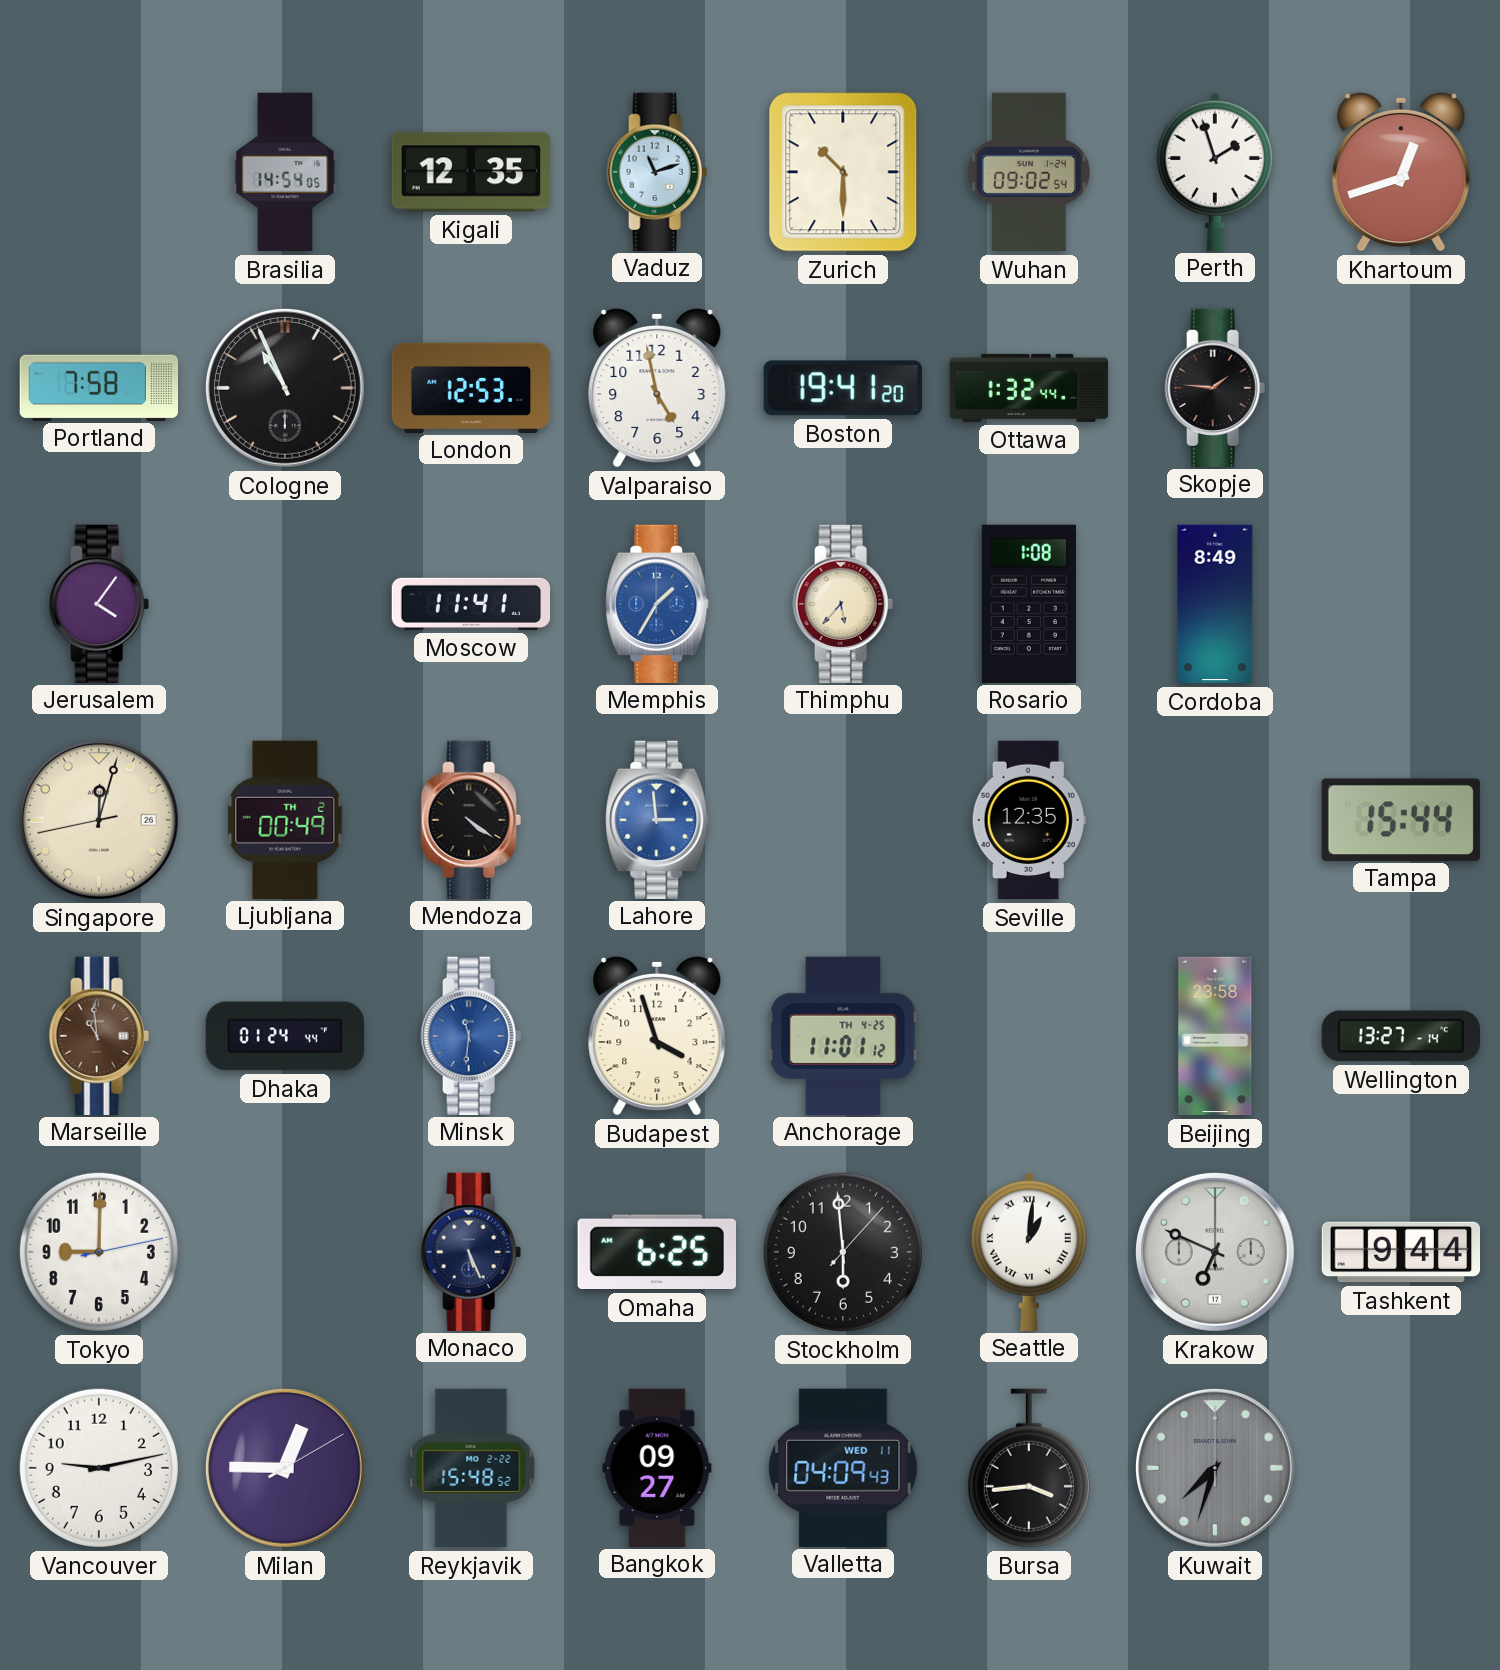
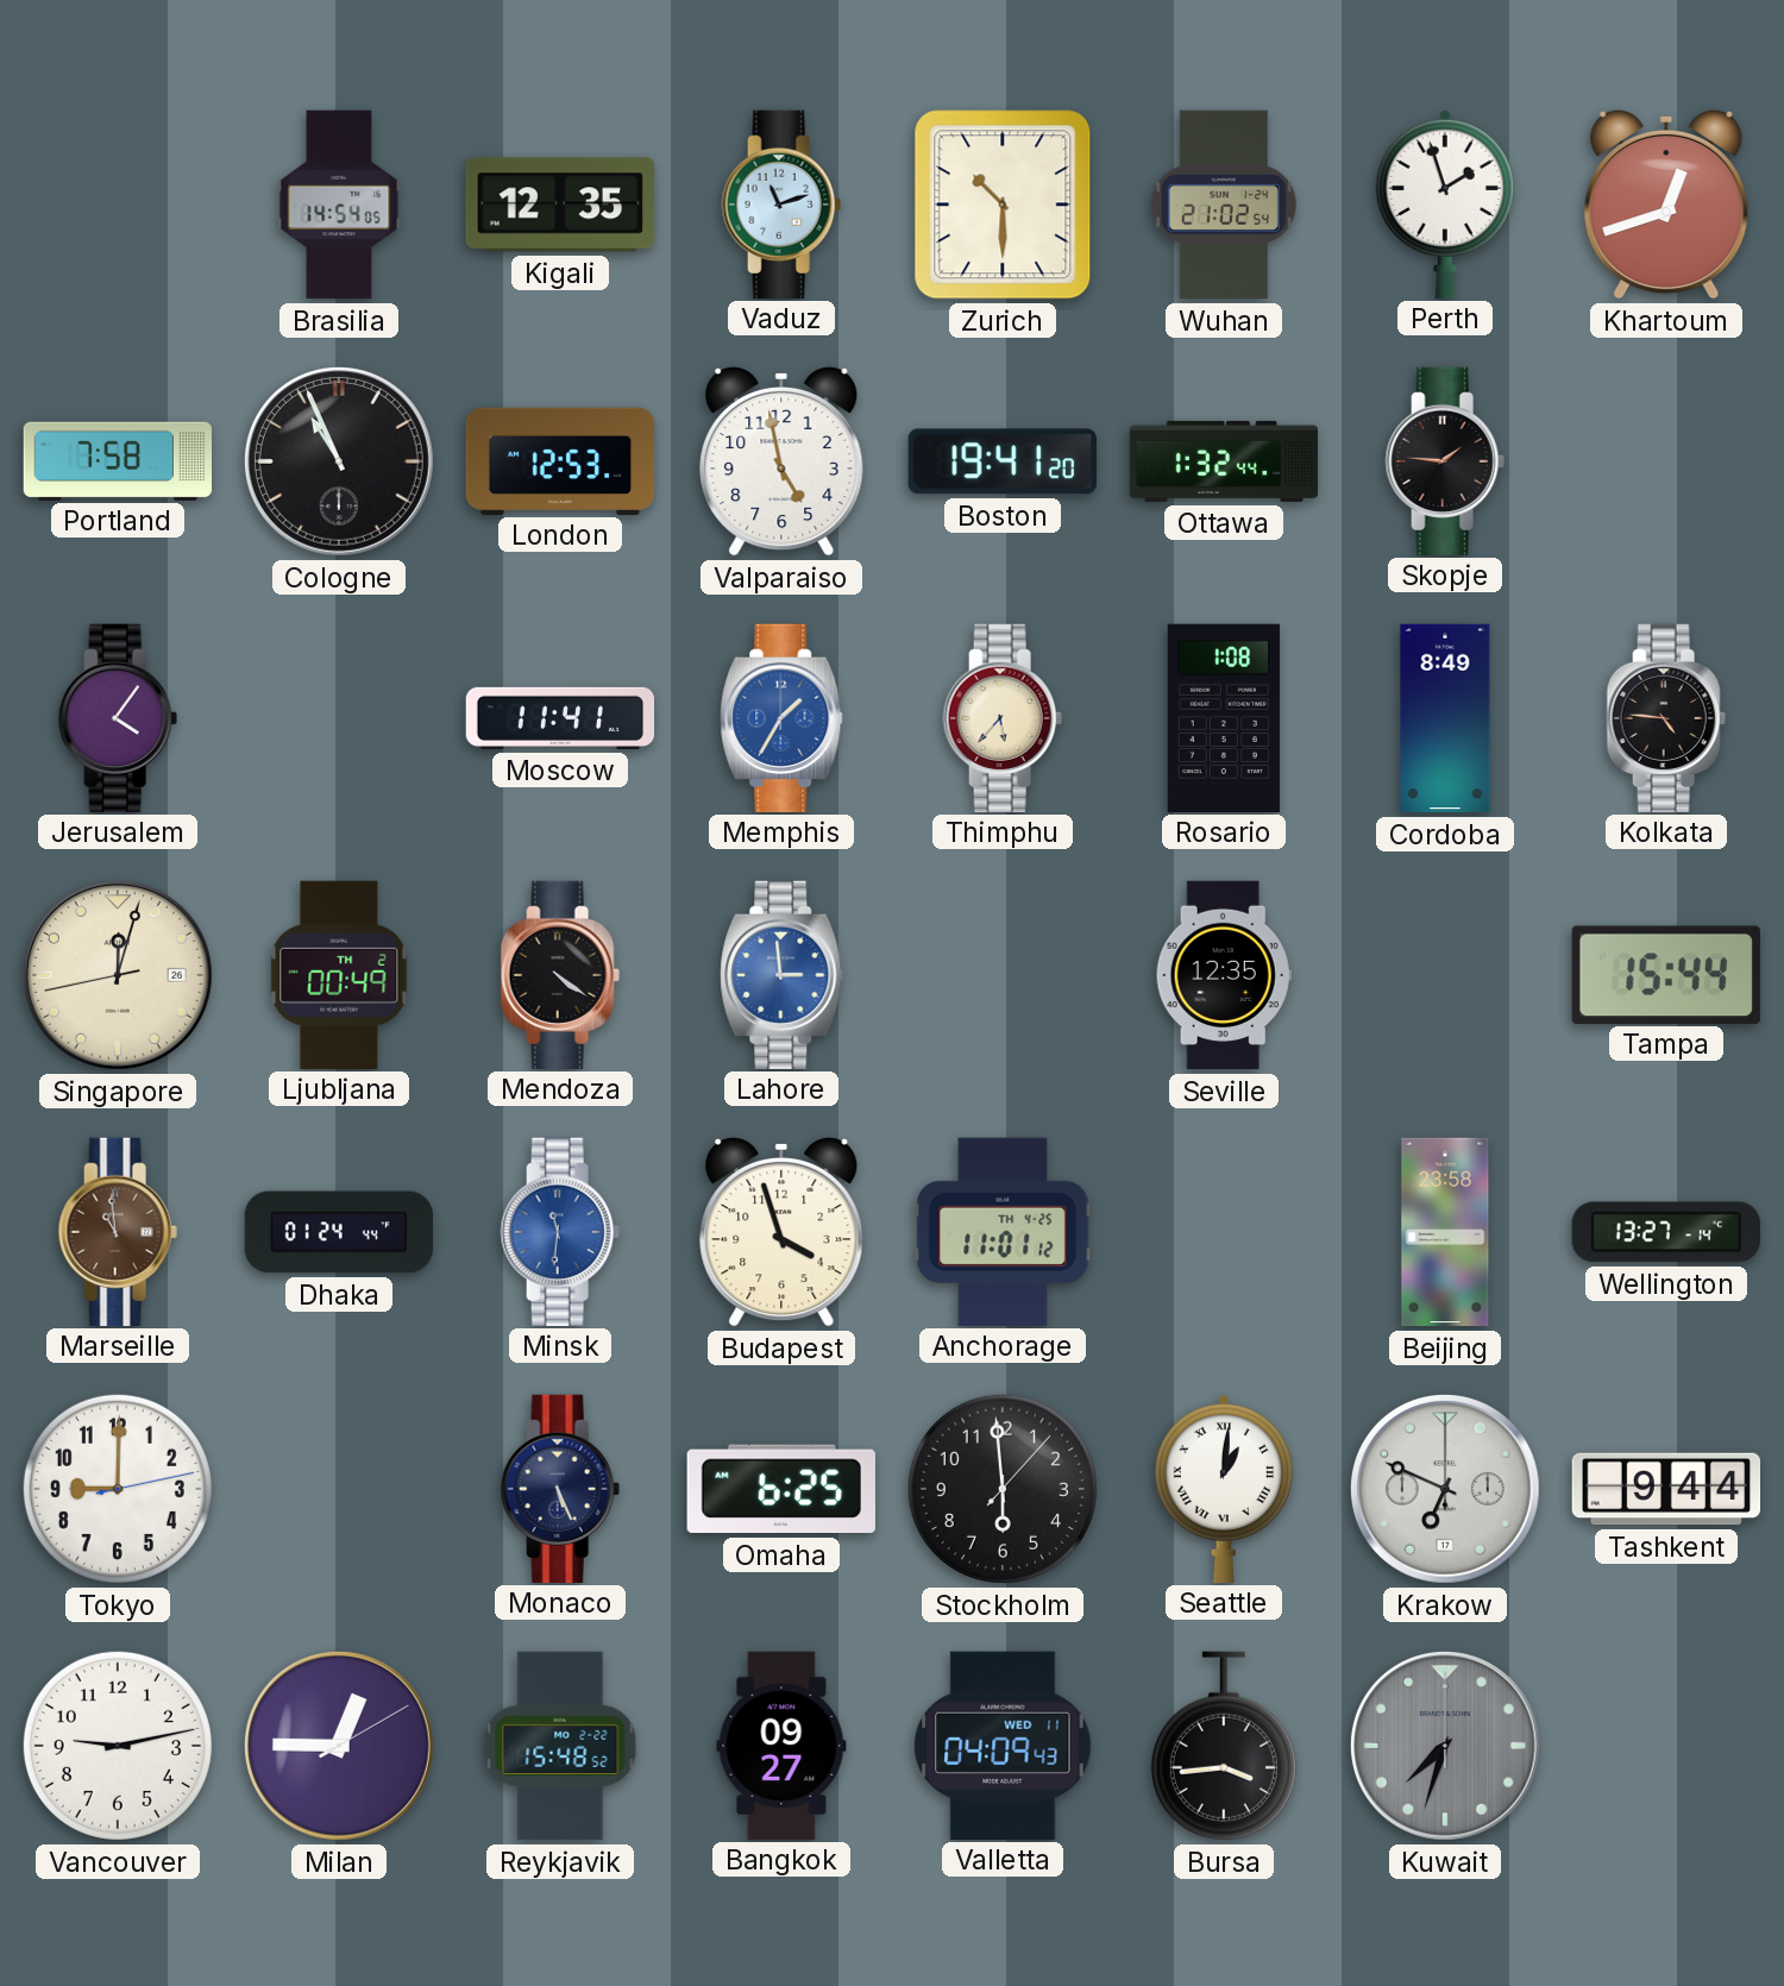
Wuhan: 09:02 -> 21:02
Kolkata: none -> 4:46
